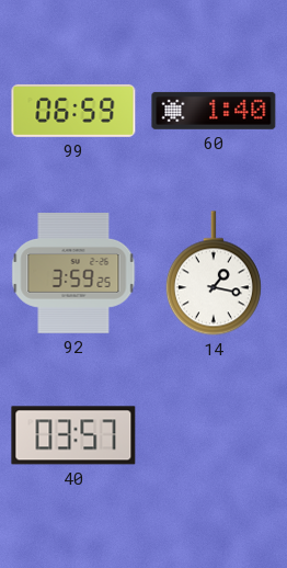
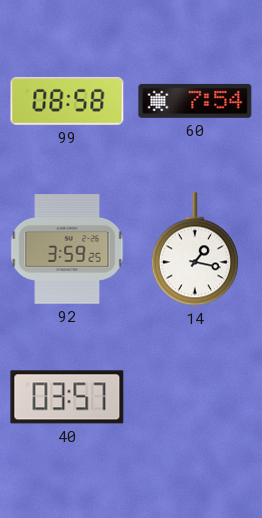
99: 06:59 -> 08:58
60: 1:40 -> 7:54
